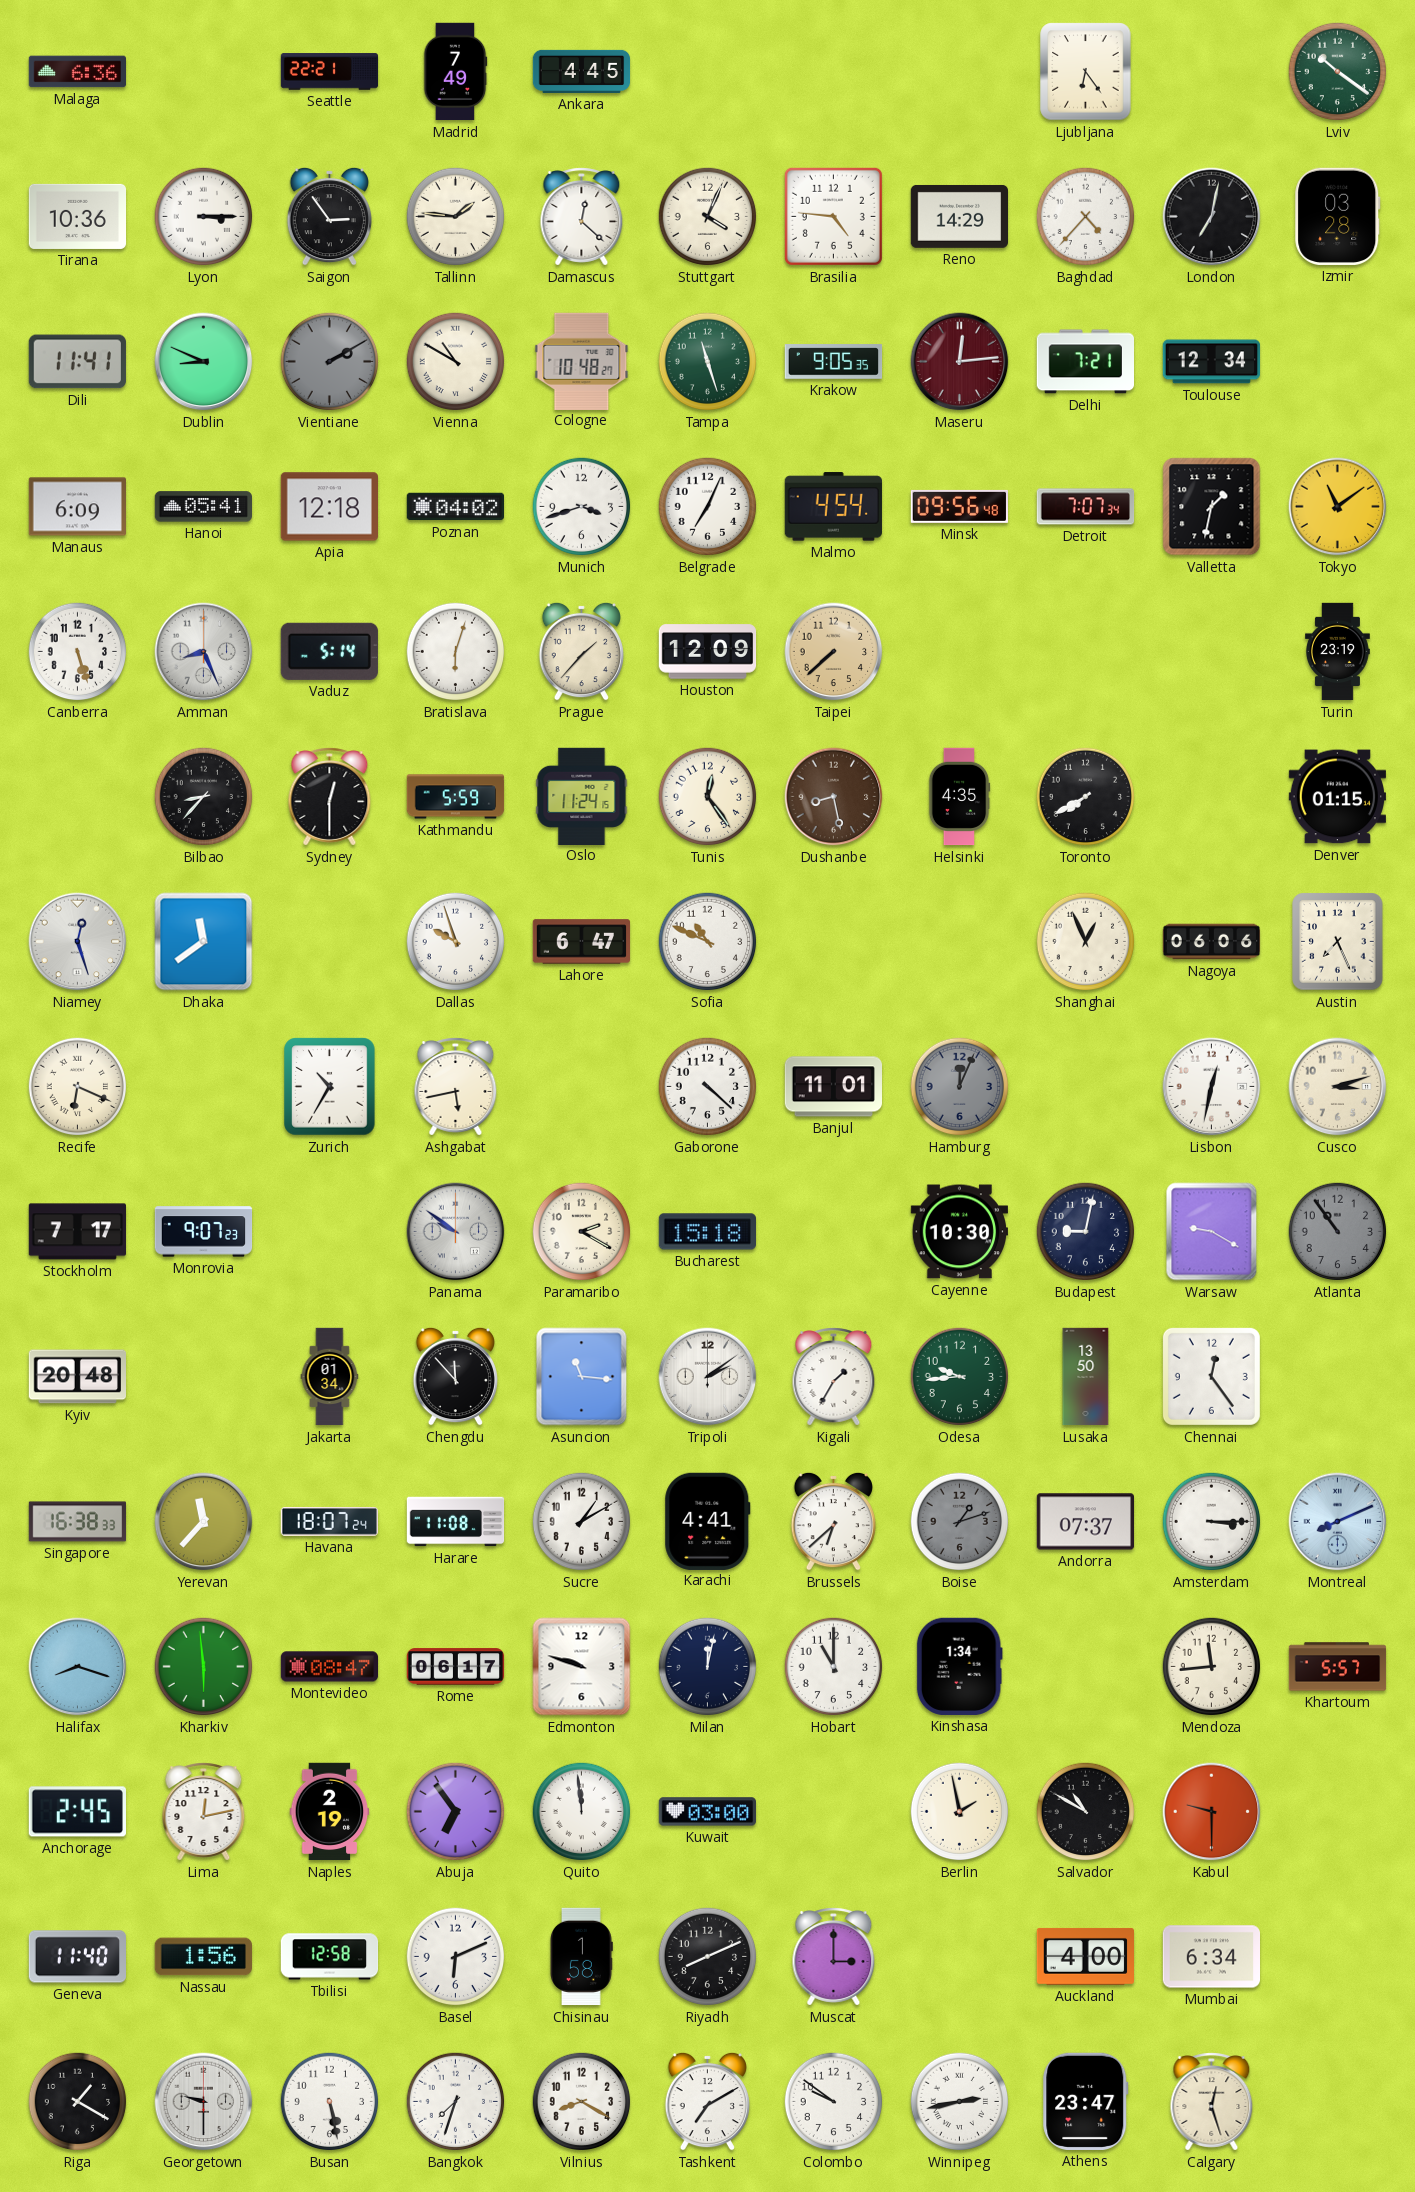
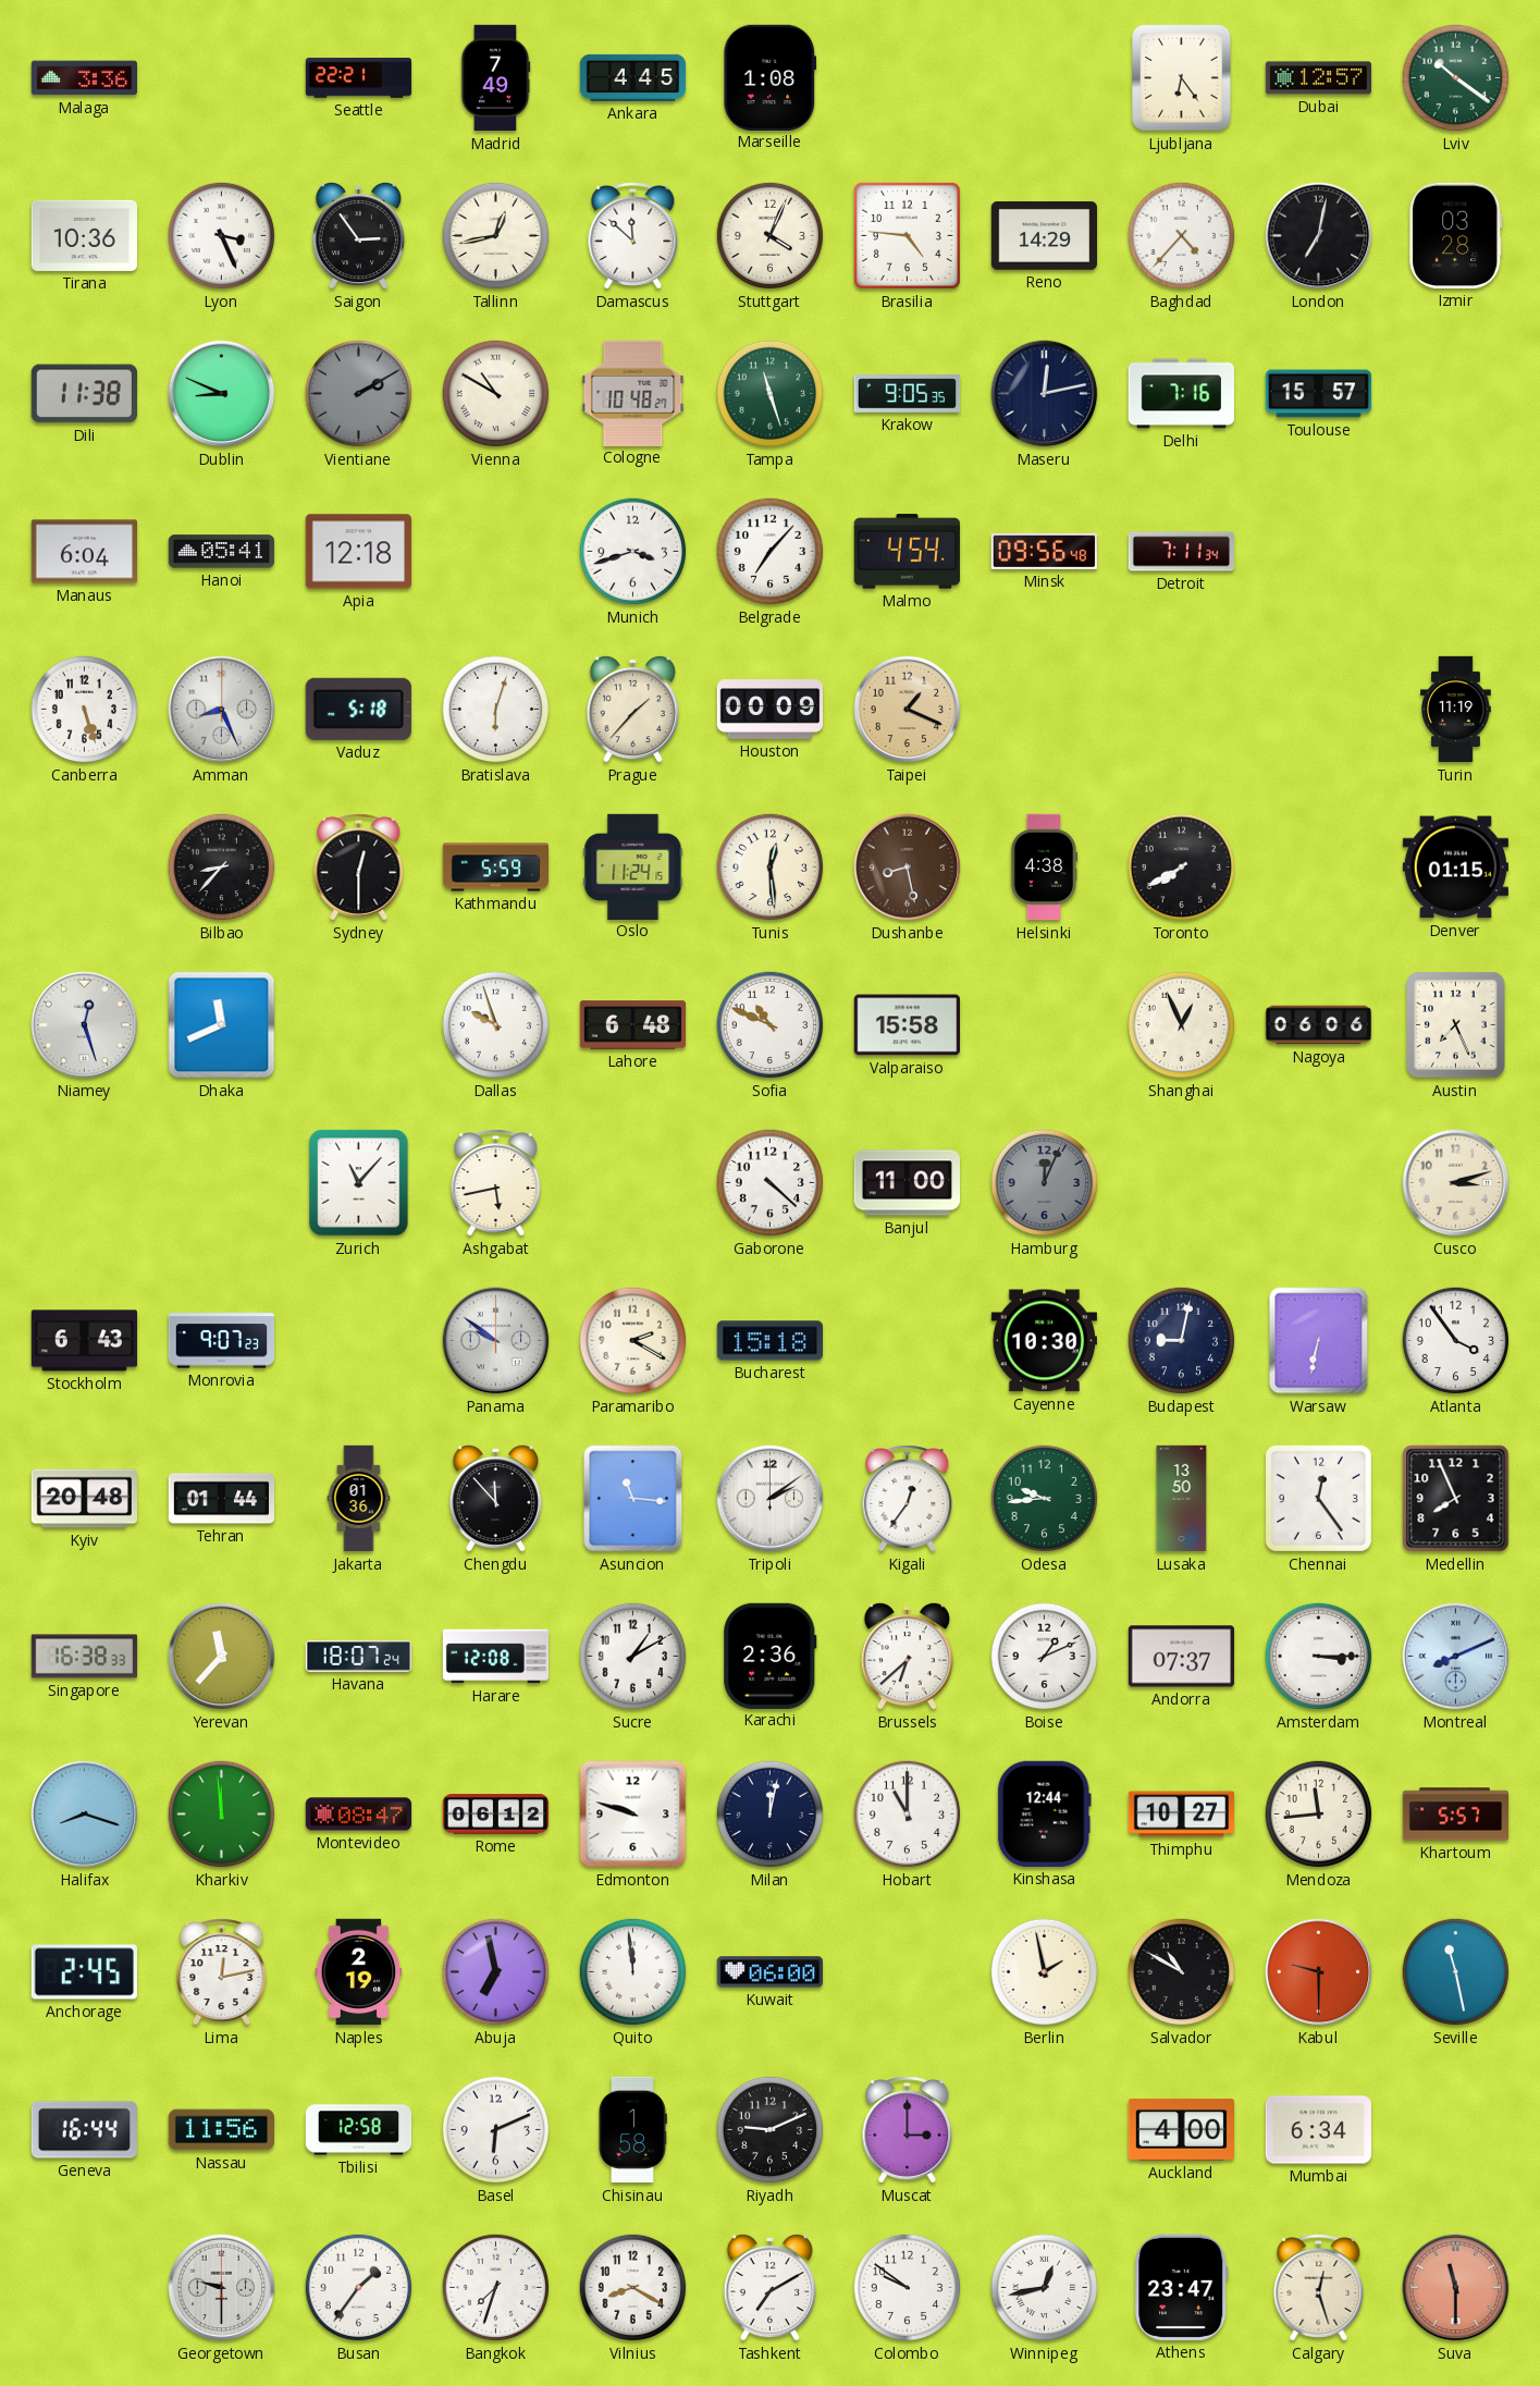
Malaga: 6:36 -> 3:36
Marseille: none -> 1:08
Dubai: none -> 12:57
Lyon: 3:15 -> 3:26
Tallinn: 1:46 -> 12:43
Damascus: 12:22 -> 11:52
Dili: 11:41 -> 11:38
Maseru: 12:14 -> 12:13
Maseru dial: burgundy -> navy
Delhi: 7:21 -> 7:16
Toulouse: 12:34 -> 15:57
Manaus: 6:09 -> 6:04
Poznan: 04:02 -> none
Belgrade: 7:04 -> 7:07
Detroit: 7:07 -> 7:11
Valletta: 1:32 -> none
Tokyo: 11:09 -> none
Vaduz: 5:14 -> 5:18
Houston: 12:09 -> 00:09
Taipei: 7:38 -> 1:19
Turin: 23:19 -> 11:19
Tunis: 12:24 -> 12:29
Helsinki: 4:35 -> 4:38
Dhaka: 11:39 -> 11:41
Lahore: 6:47 -> 6:48
Valparaiso: none -> 15:58
Recife: 6:19 -> none
Zurich: 10:35 -> 11:07
Banjul: 11:01 -> 11:00
Lisbon: 12:32 -> none
Stockholm: 7:17 -> 6:43
Warsaw: 9:20 -> 6:32
Atlanta: 10:54 -> 3:54
Atlanta dial: grey -> white
Tehran: none -> 01:44
Jakarta: 01:34 -> 01:36
Kigali: 1:35 -> 12:36
Medellin: none -> 7:56
Harare: 11:08 -> 12:08
Karachi: 4:41 -> 2:36
Boise: 1:12 -> 1:11
Boise dial: grey -> white
Kharkiv: 5:59 -> 11:59
Rome: 06:17 -> 06:12
Kinshasa: 1:34 -> 12:44
Thimphu: none -> 10:27
Abuja: 6:54 -> 6:58
Kuwait: 03:00 -> 06:00
Seville: none -> 11:28
Geneva: 11:40 -> 16:44
Nassau: 1:56 -> 11:56
Riyadh: 8:11 -> 9:11
Riga: 1:20 -> none
Busan: 5:28 -> 1:36
Winnipeg: 2:43 -> 12:43
Suva: none -> 11:30
